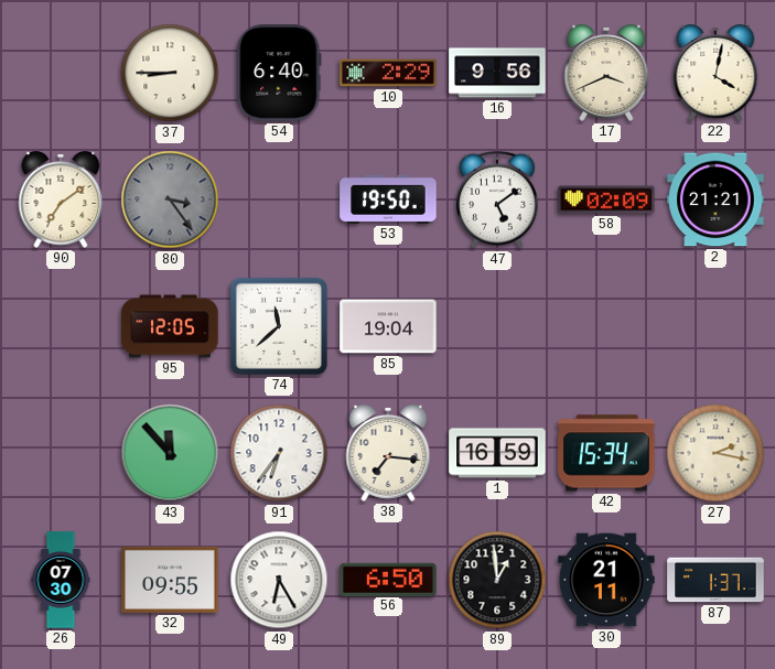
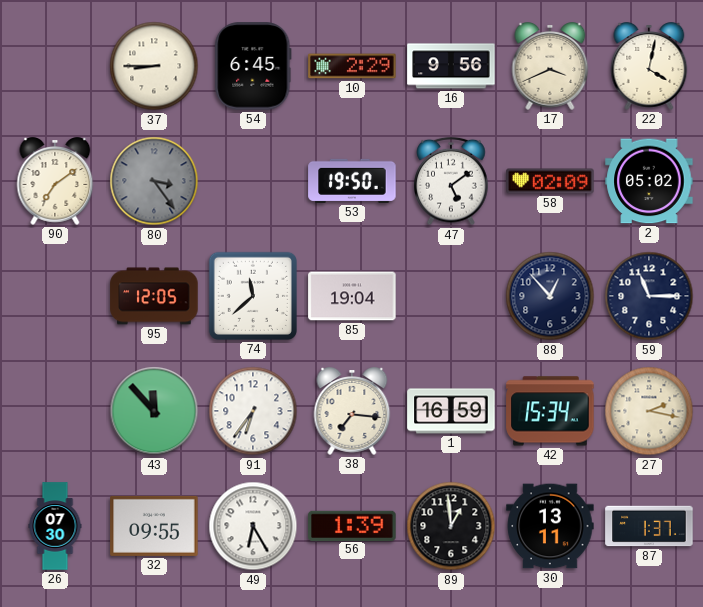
54: 6:40 -> 6:45
2: 21:21 -> 05:02
88: none -> 12:53
59: none -> 11:15
56: 6:50 -> 1:39
30: 21:11 -> 13:11
